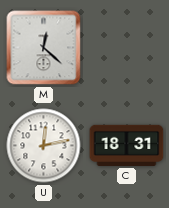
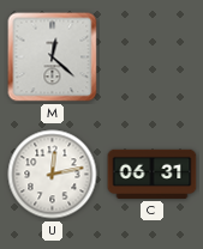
C: 18:31 -> 06:31
